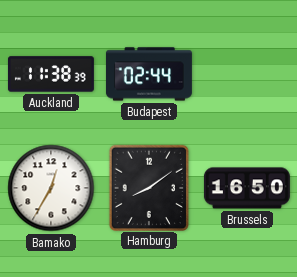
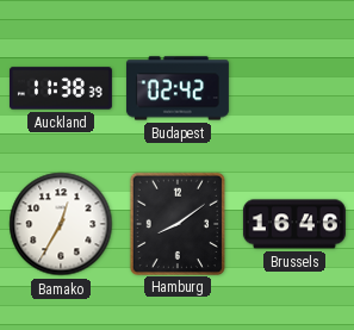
Budapest: 02:44 -> 02:42
Brussels: 16:50 -> 16:46
